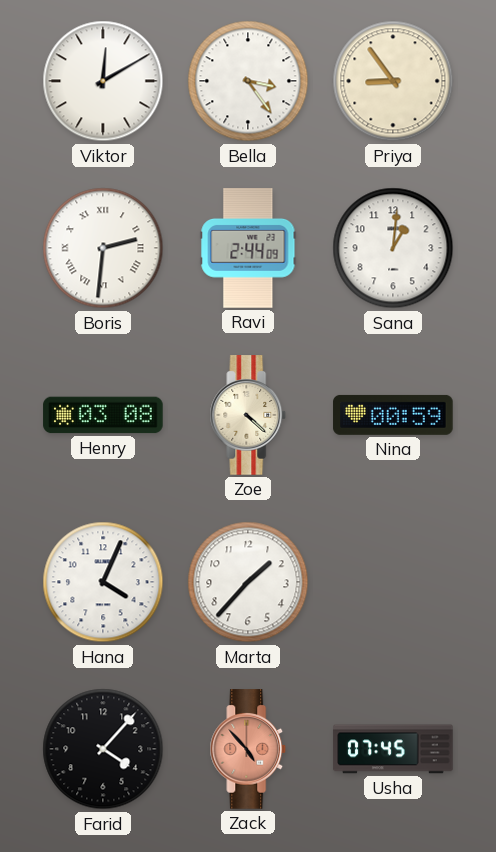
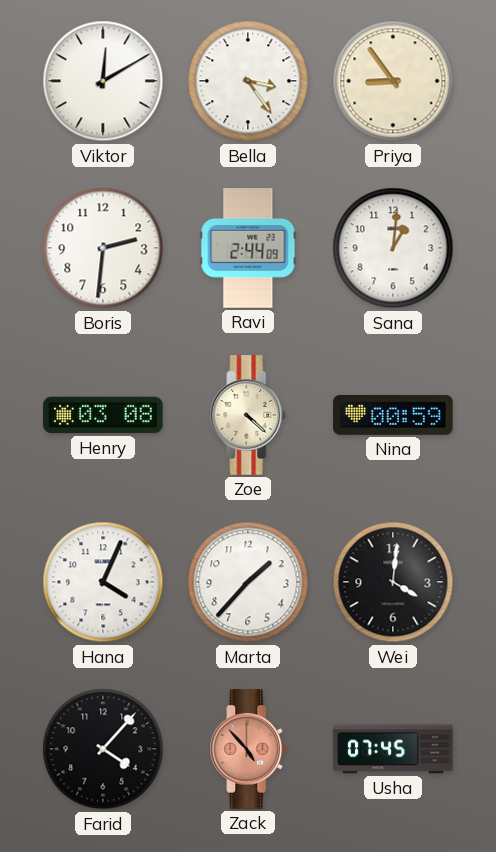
Boris numerals: Roman -> Arabic
Wei: none -> 4:01
